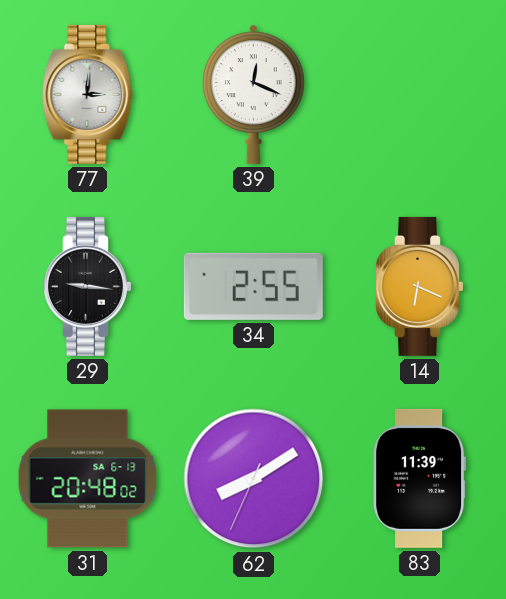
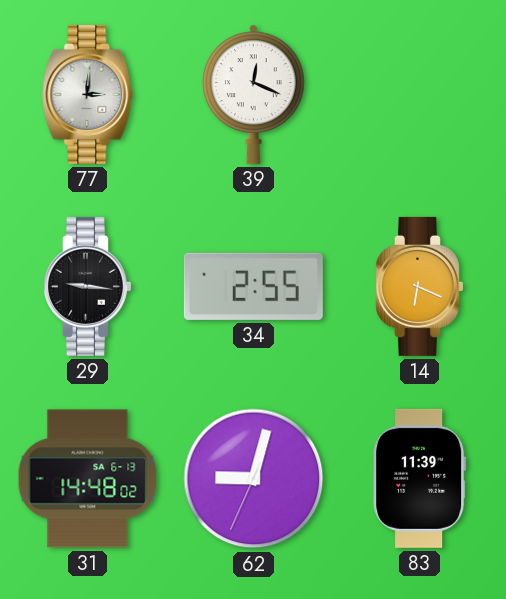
31: 20:48 -> 14:48
62: 8:09 -> 9:02
